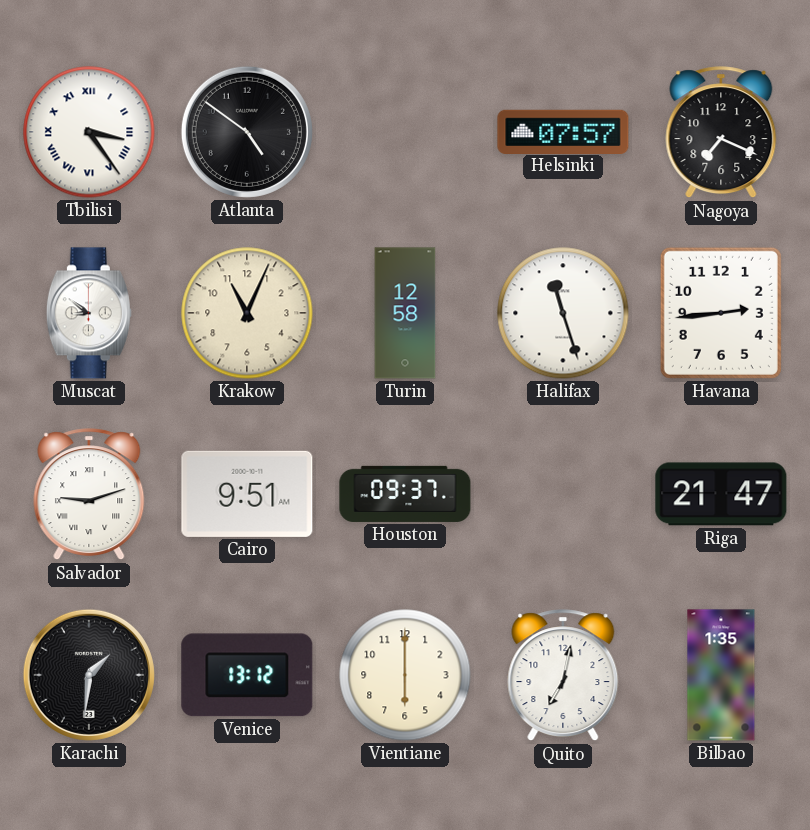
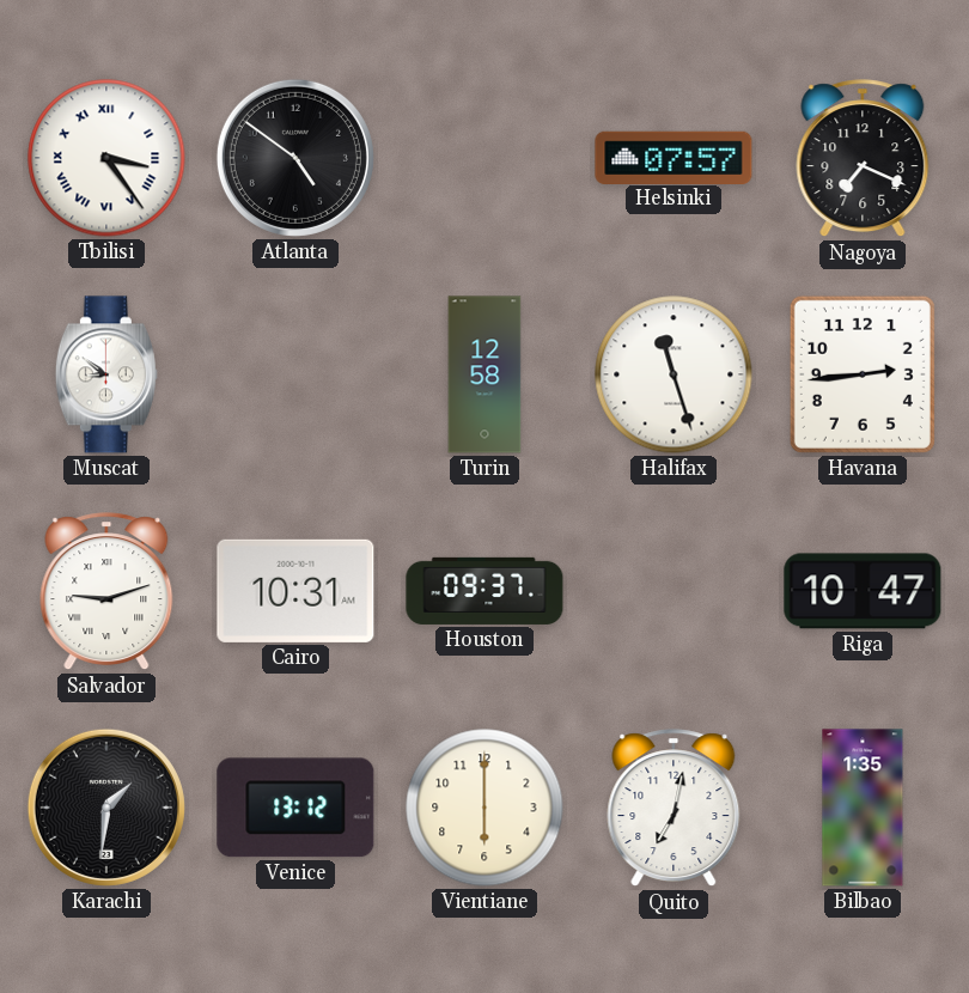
Krakow: 11:04 -> none
Cairo: 9:51 -> 10:31
Riga: 21:47 -> 10:47
